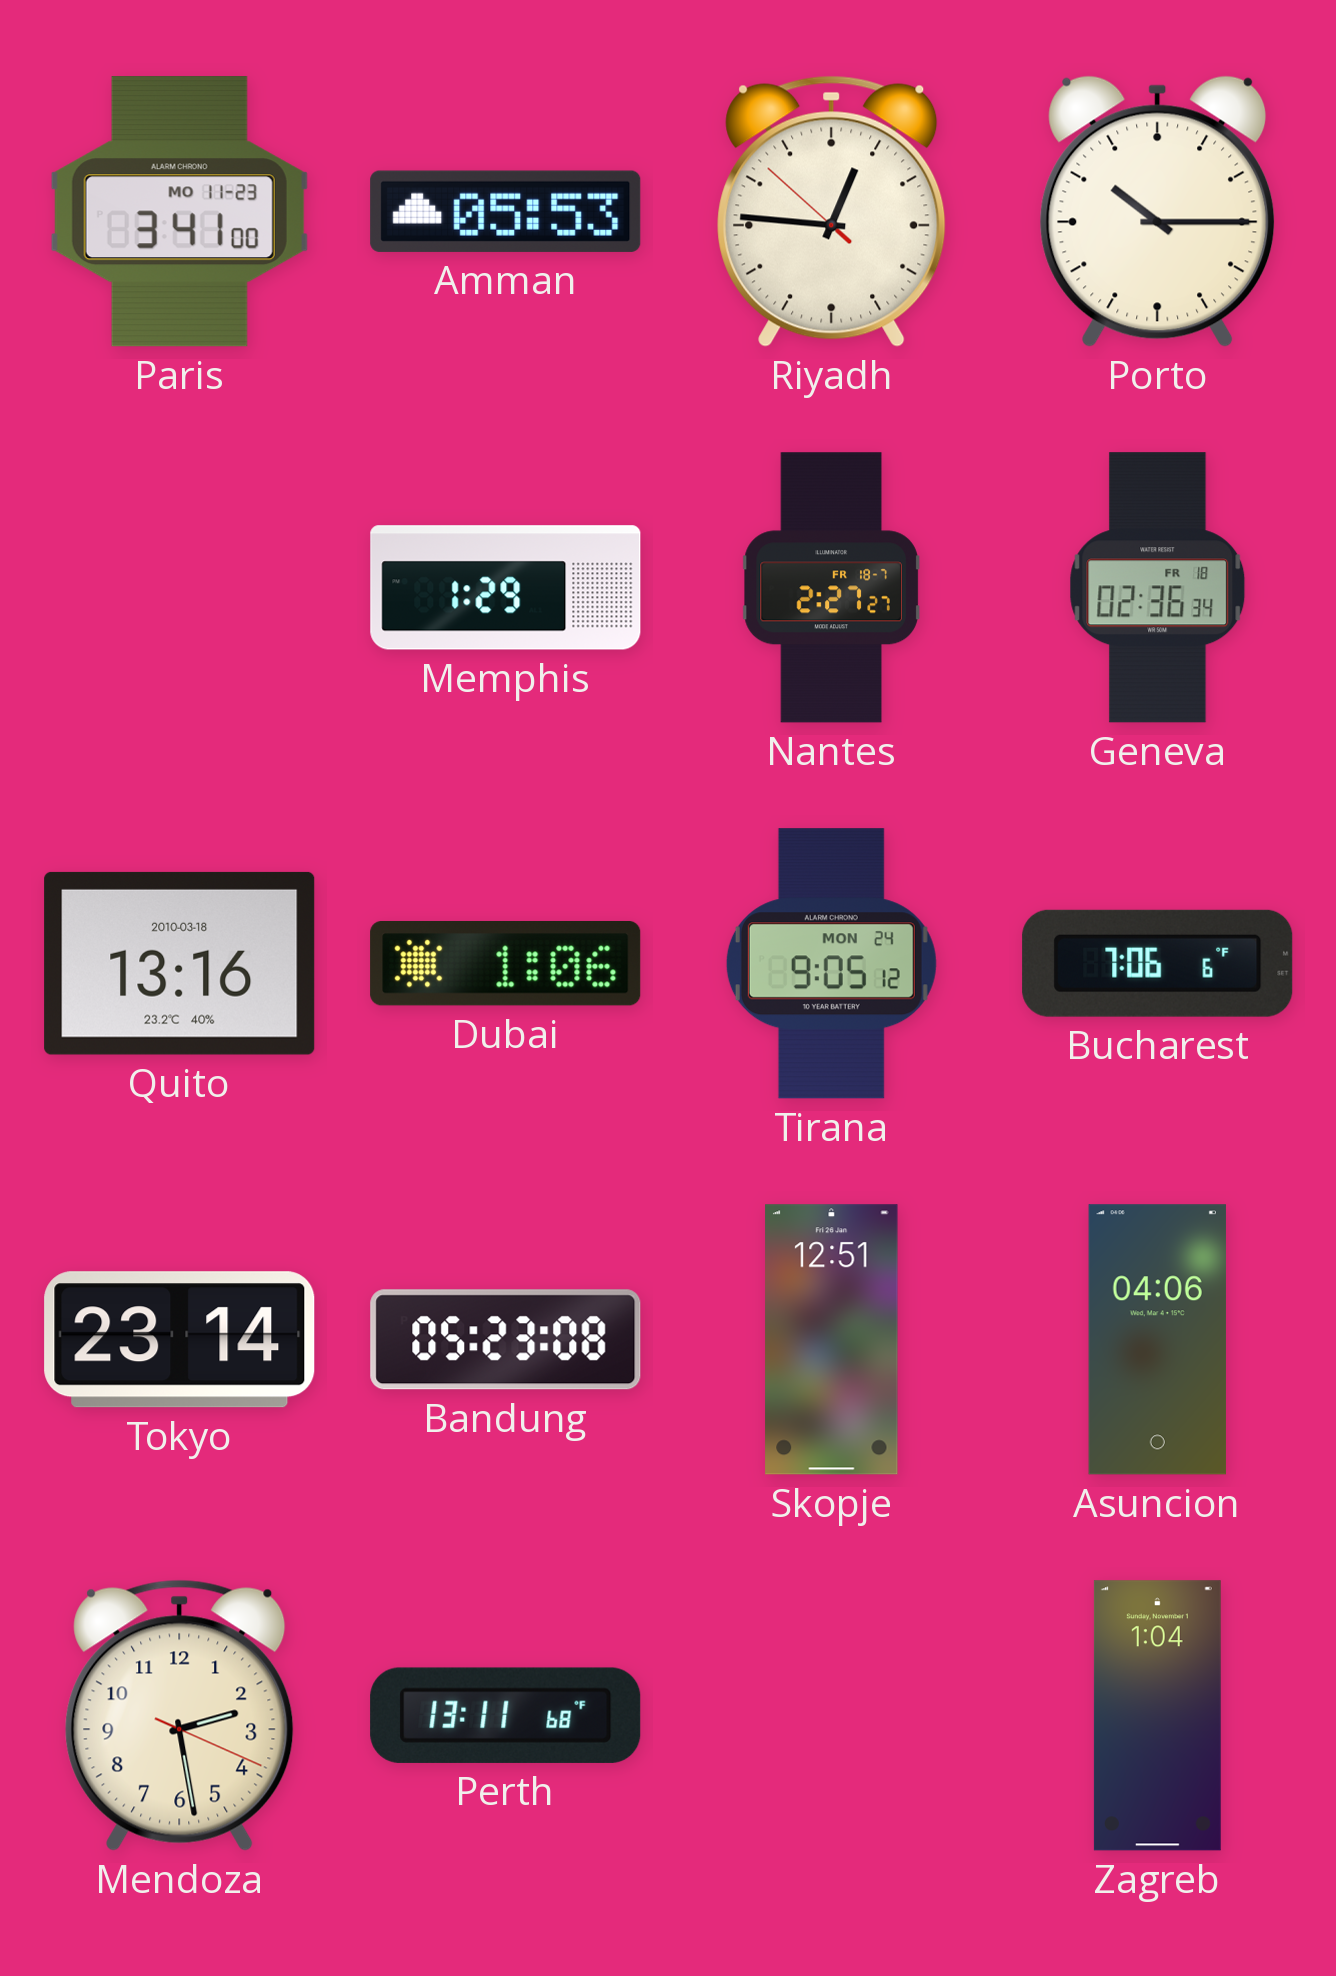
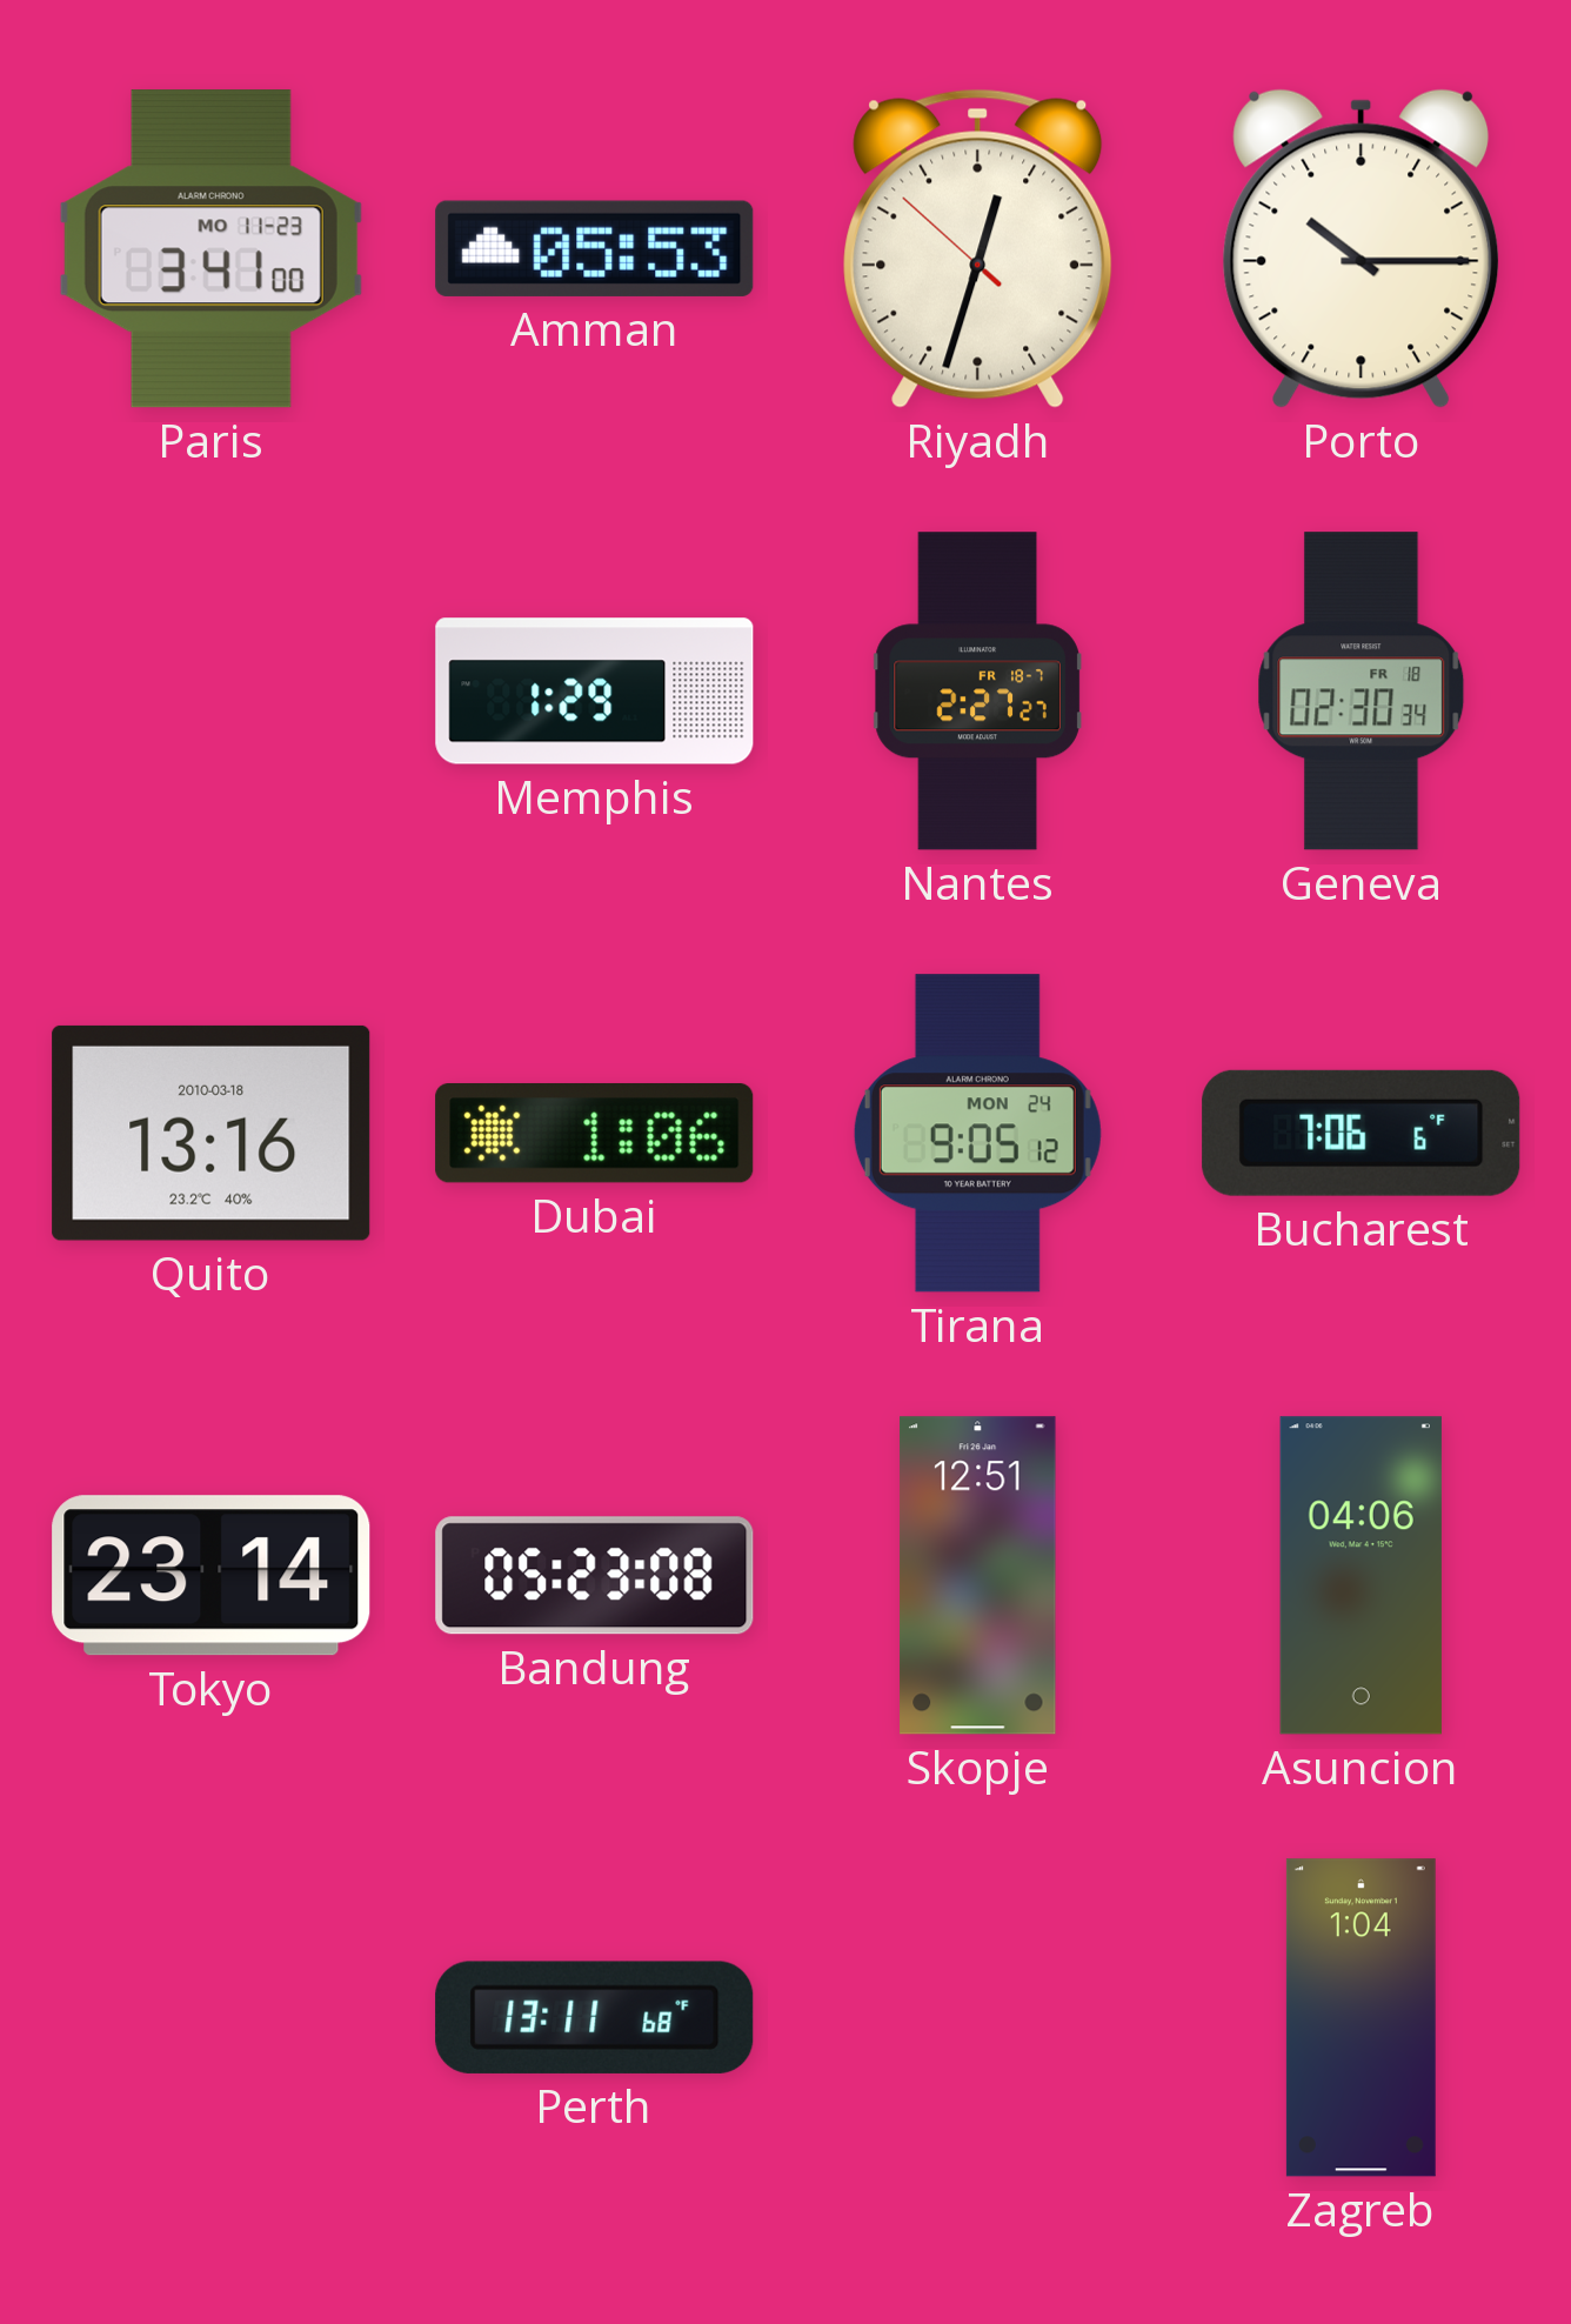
Riyadh: 12:45 -> 12:32
Geneva: 02:36 -> 02:30
Mendoza: 2:28 -> none
